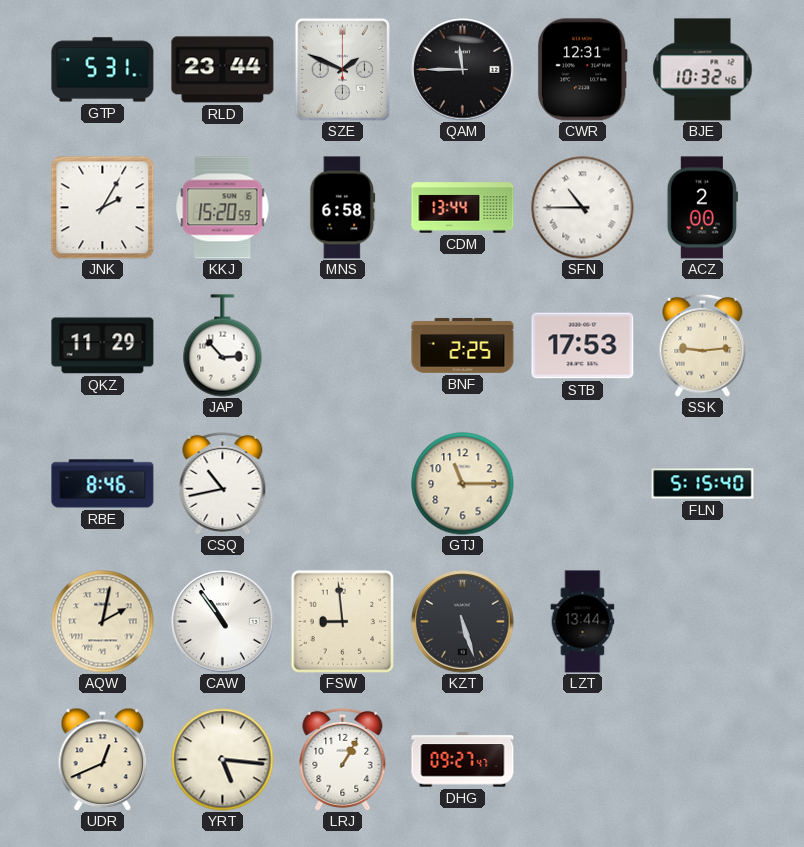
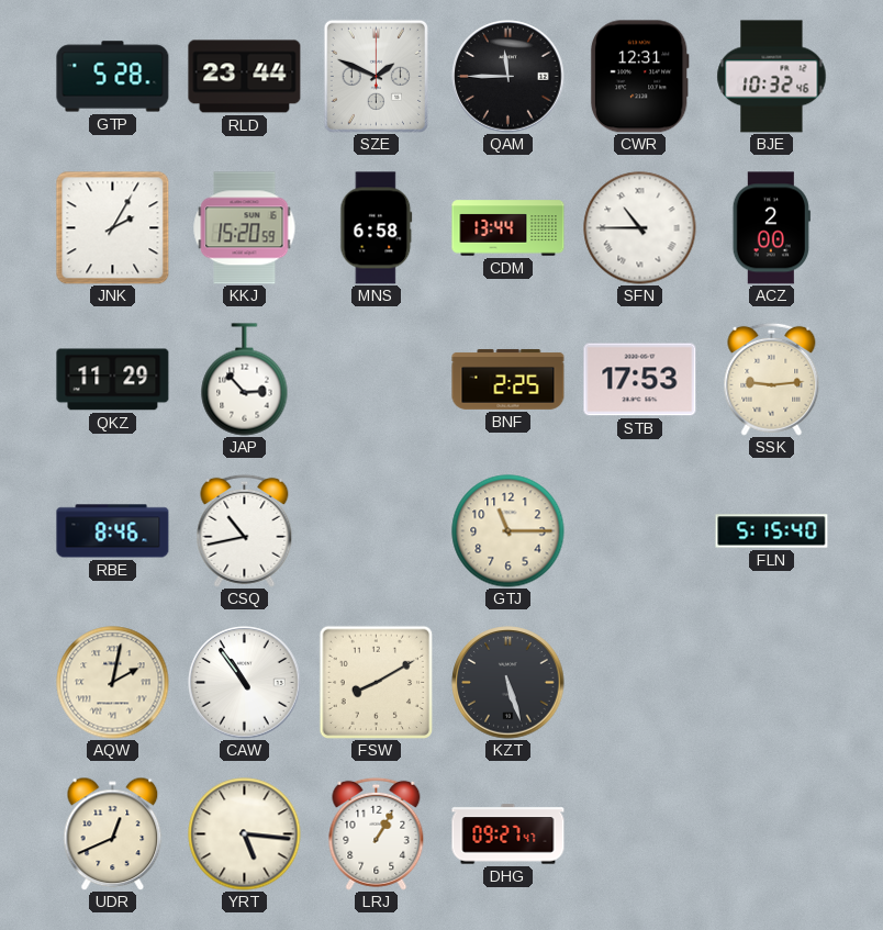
GTP: 5:31 -> 5:28
FSW: 8:59 -> 8:10
LZT: 13:44 -> none
